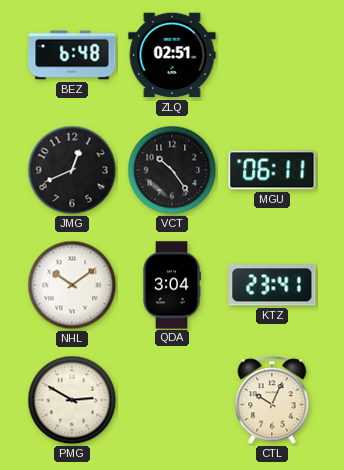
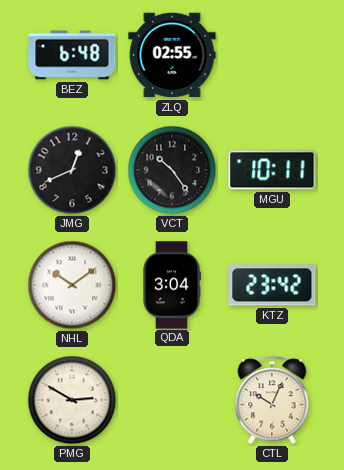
ZLQ: 02:51 -> 02:55
MGU: 06:11 -> 10:11
KTZ: 23:41 -> 23:42
